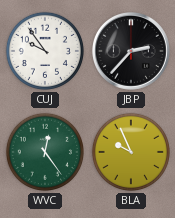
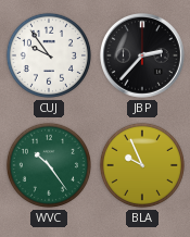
WVC: 12:24 -> 10:24
